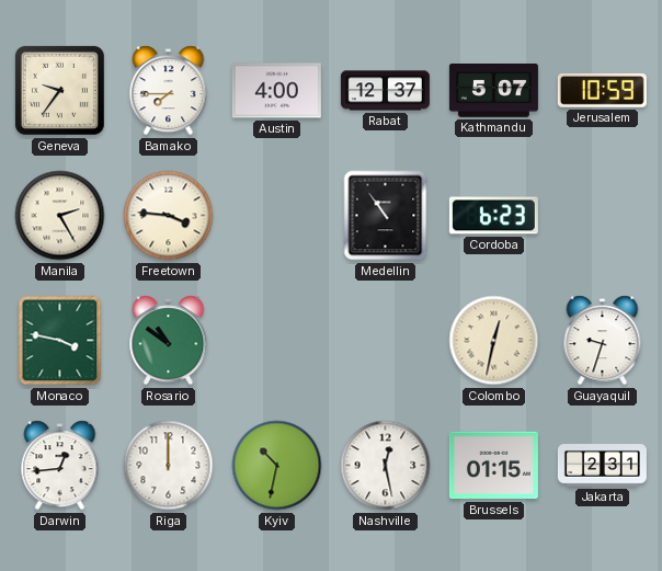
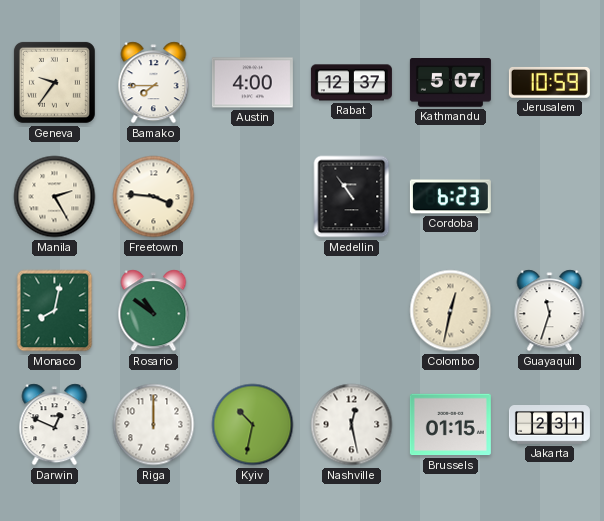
Monaco: 3:47 -> 8:02
Guayaquil: 9:33 -> 11:33
Darwin: 12:44 -> 12:49
